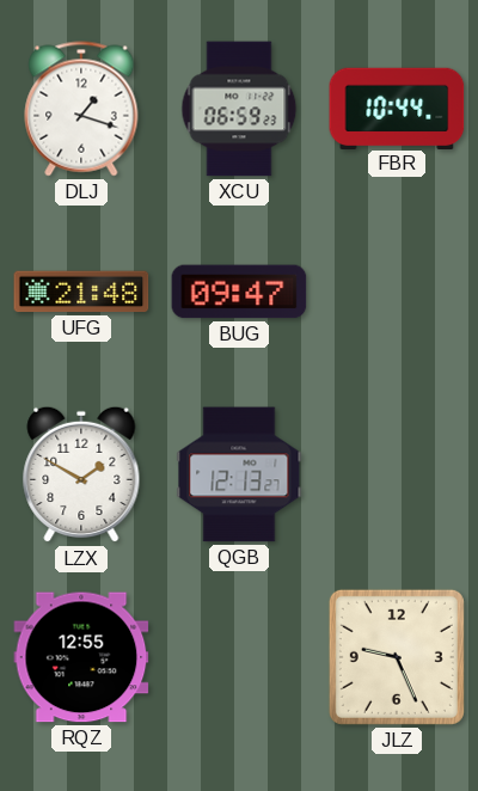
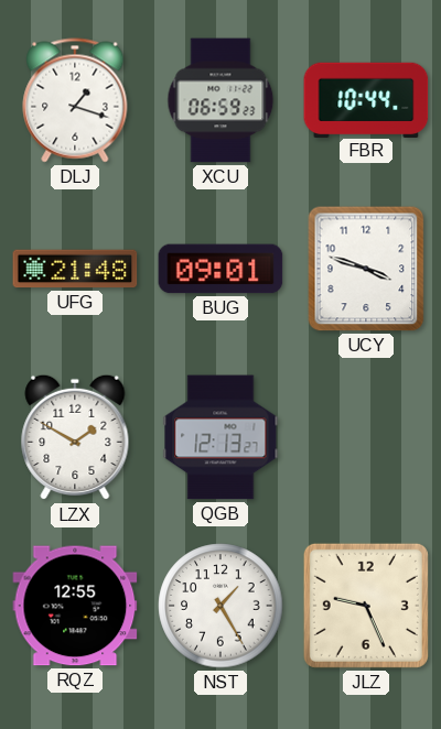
BUG: 09:47 -> 09:01
UCY: none -> 3:48
NST: none -> 1:25
